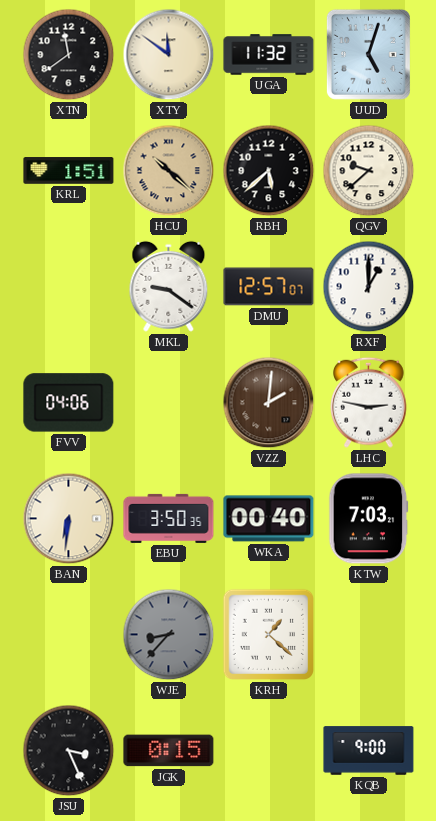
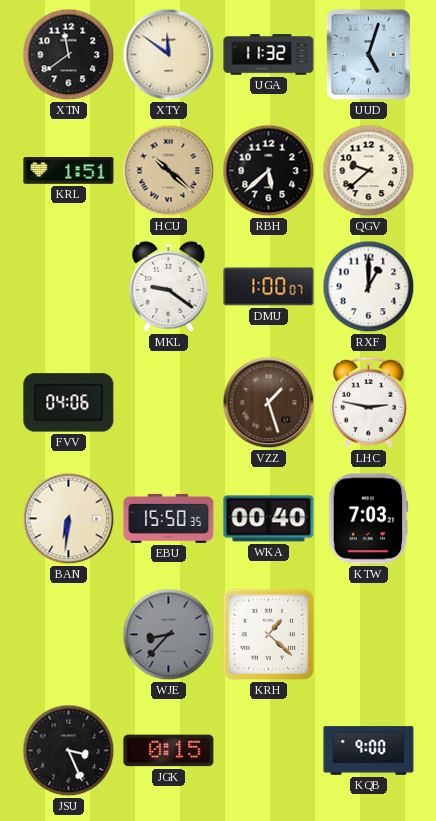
DMU: 12:57 -> 1:00
VZZ: 2:01 -> 1:27
EBU: 3:50 -> 15:50
